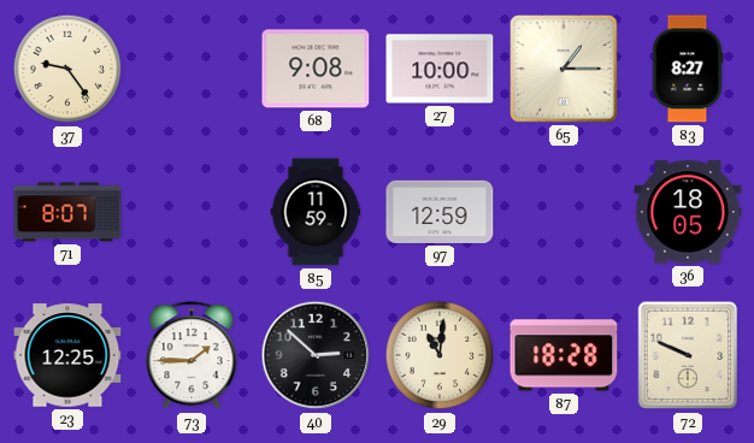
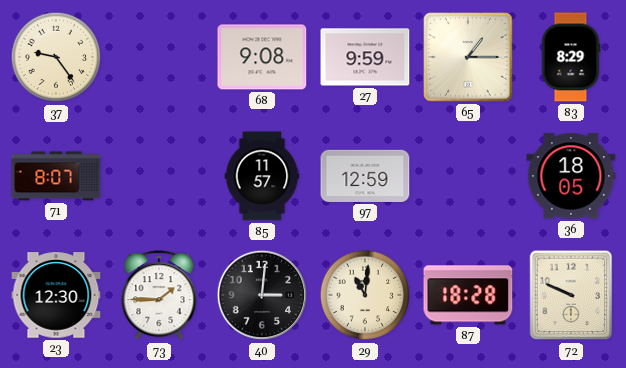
27: 10:00 -> 9:59
83: 8:27 -> 8:29
85: 11:59 -> 11:57
23: 12:25 -> 12:30
40: 2:52 -> 3:01
